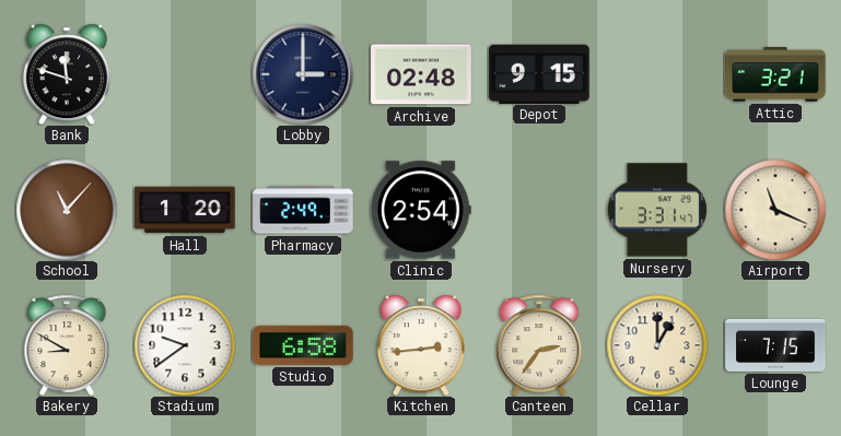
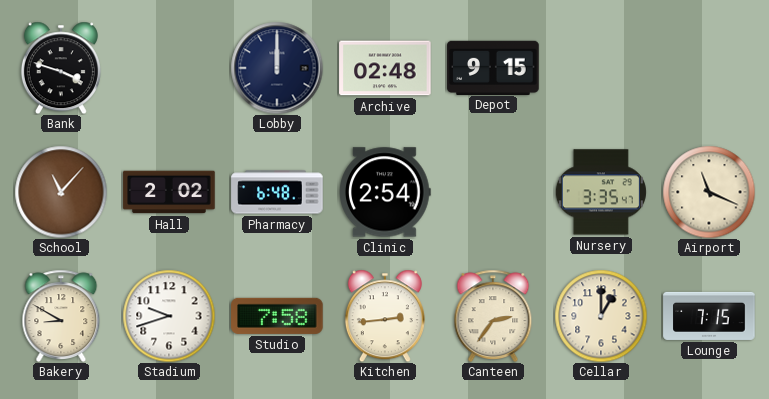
Bank: 11:48 -> 3:48
Lobby: 3:00 -> 12:00
Attic: 3:21 -> none
Hall: 1:20 -> 2:02
Pharmacy: 2:49 -> 6:48
Nursery: 3:31 -> 3:35
Stadium: 9:39 -> 9:42
Studio: 6:58 -> 7:58
